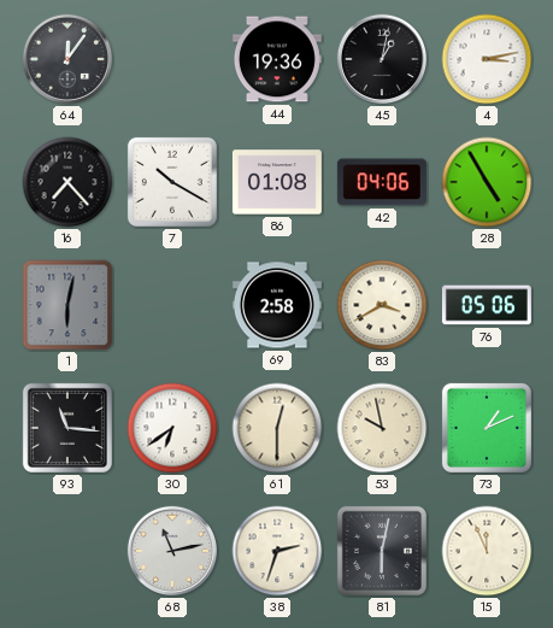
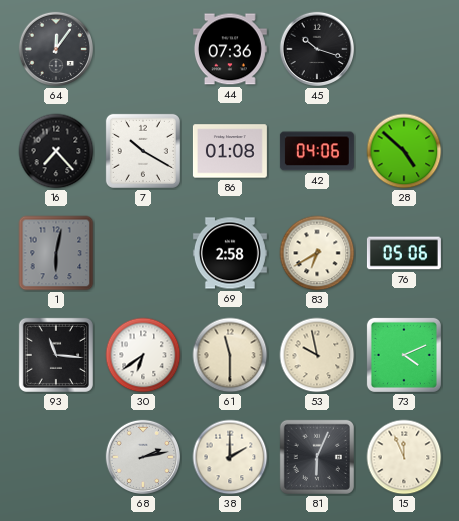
44: 19:36 -> 07:36
45: 1:02 -> 10:18
4: 3:13 -> none
28: 4:55 -> 4:52
83: 3:40 -> 6:40
61: 12:30 -> 11:30
73: 1:11 -> 4:11
68: 11:13 -> 2:13
38: 2:33 -> 2:00
81: 6:02 -> 6:04
